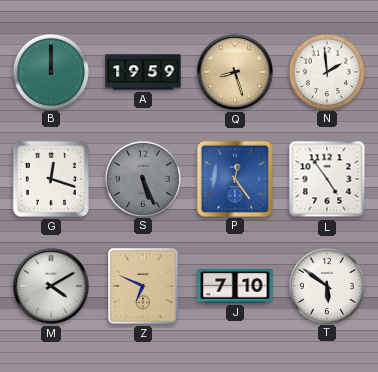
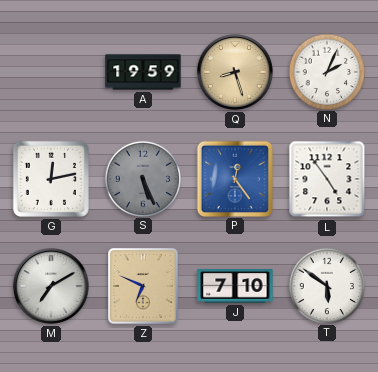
B: 12:00 -> none
N: 1:59 -> 2:04
G: 12:18 -> 12:13
M: 4:10 -> 7:10
